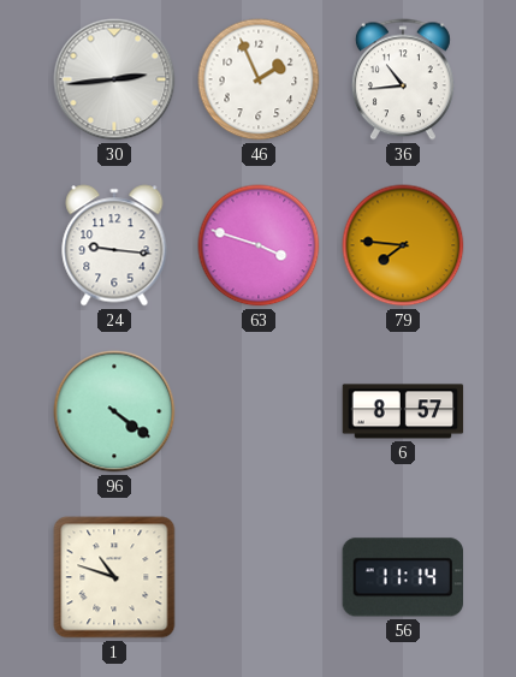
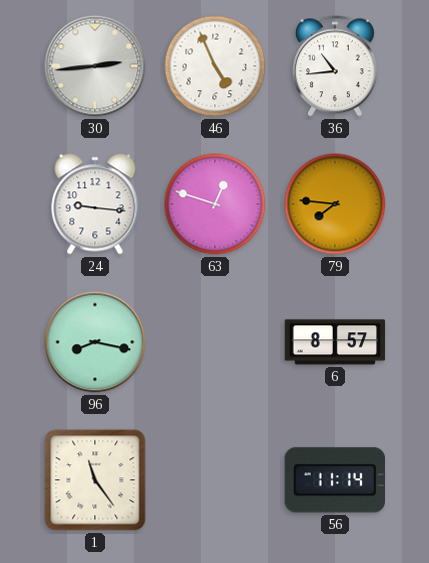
46: 1:56 -> 4:56
63: 3:48 -> 12:48
96: 4:21 -> 8:17
1: 10:48 -> 11:24
